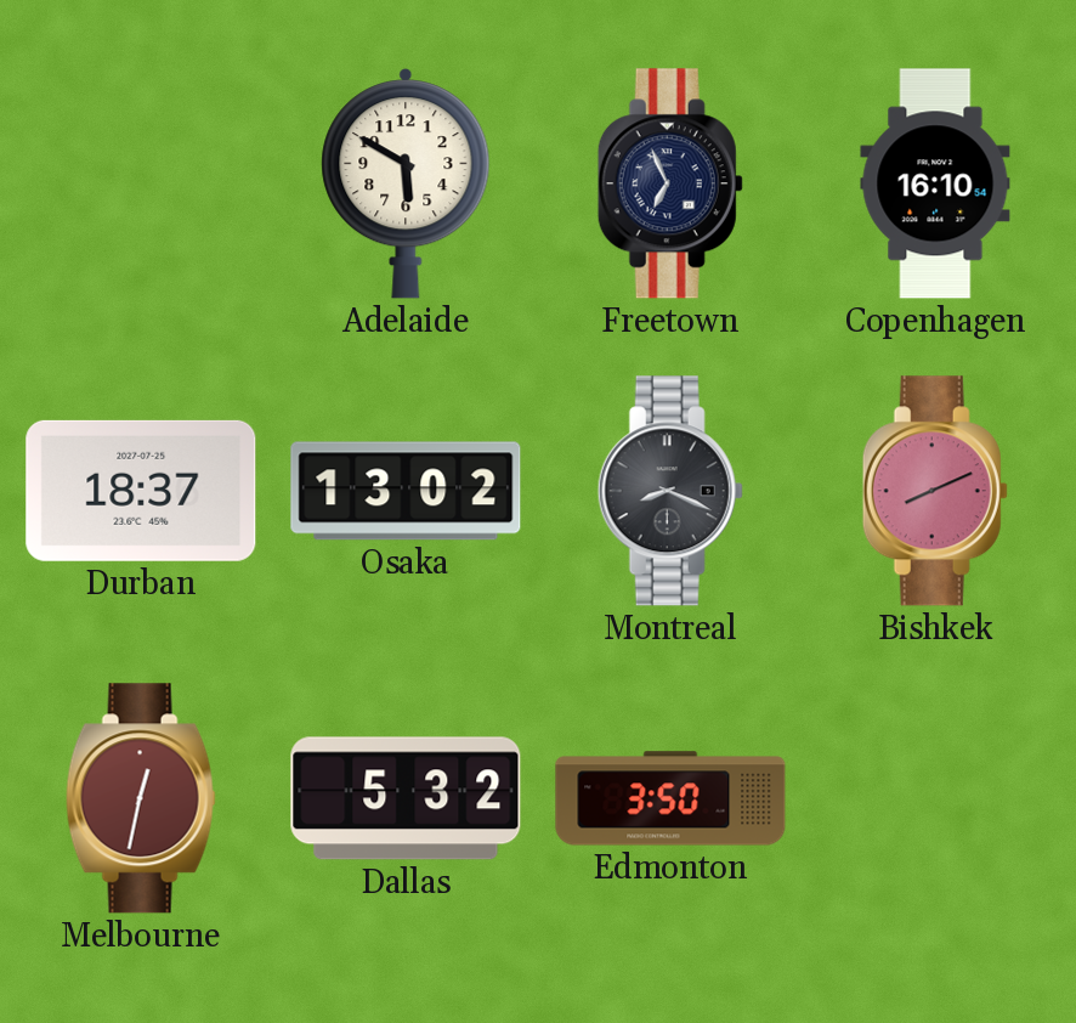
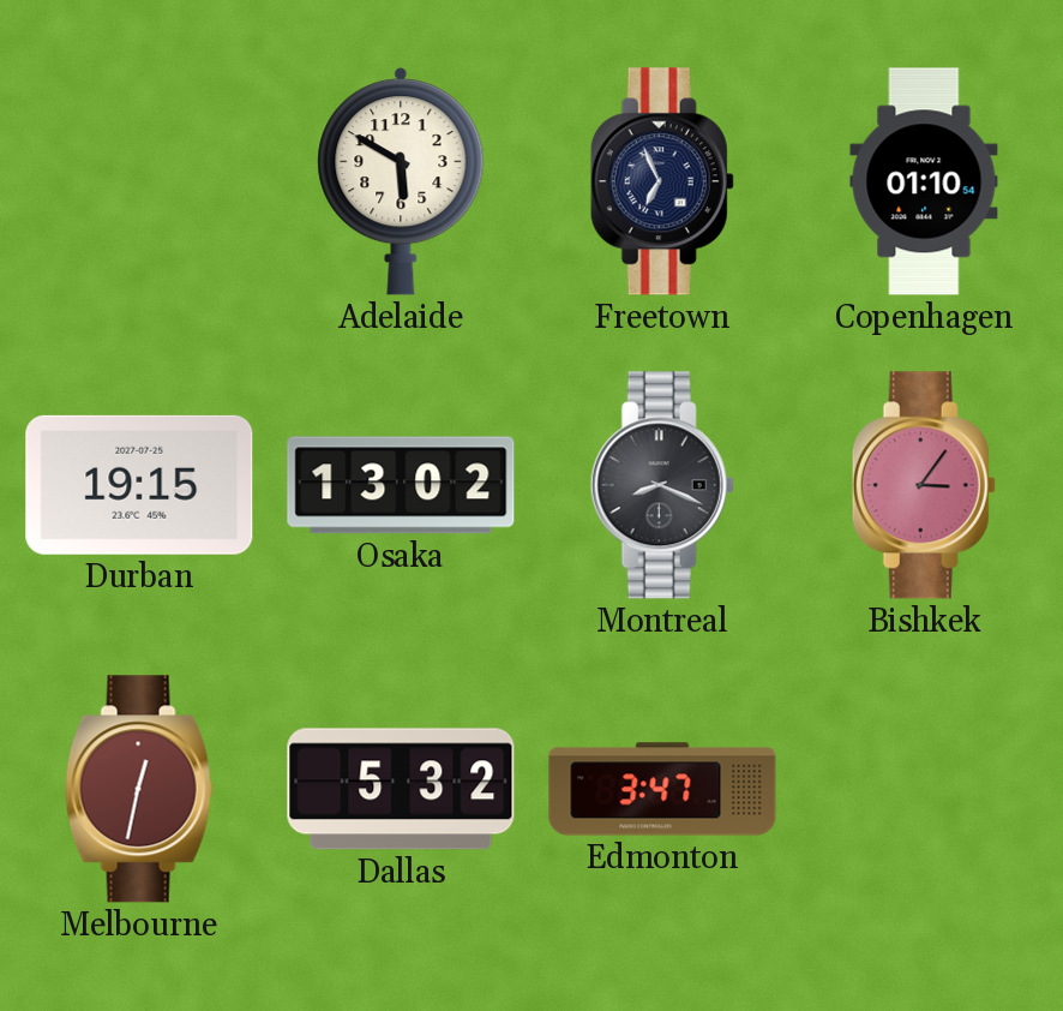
Copenhagen: 16:10 -> 01:10
Durban: 18:37 -> 19:15
Bishkek: 8:11 -> 3:06
Edmonton: 3:50 -> 3:47
